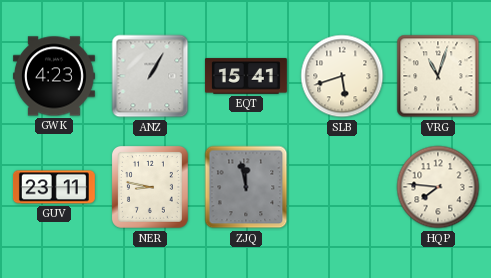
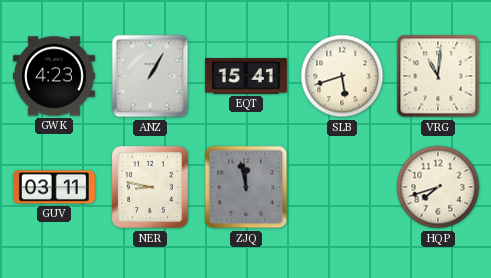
VRG: 11:03 -> 11:01
GUV: 23:11 -> 03:11
HQP: 7:46 -> 7:42
